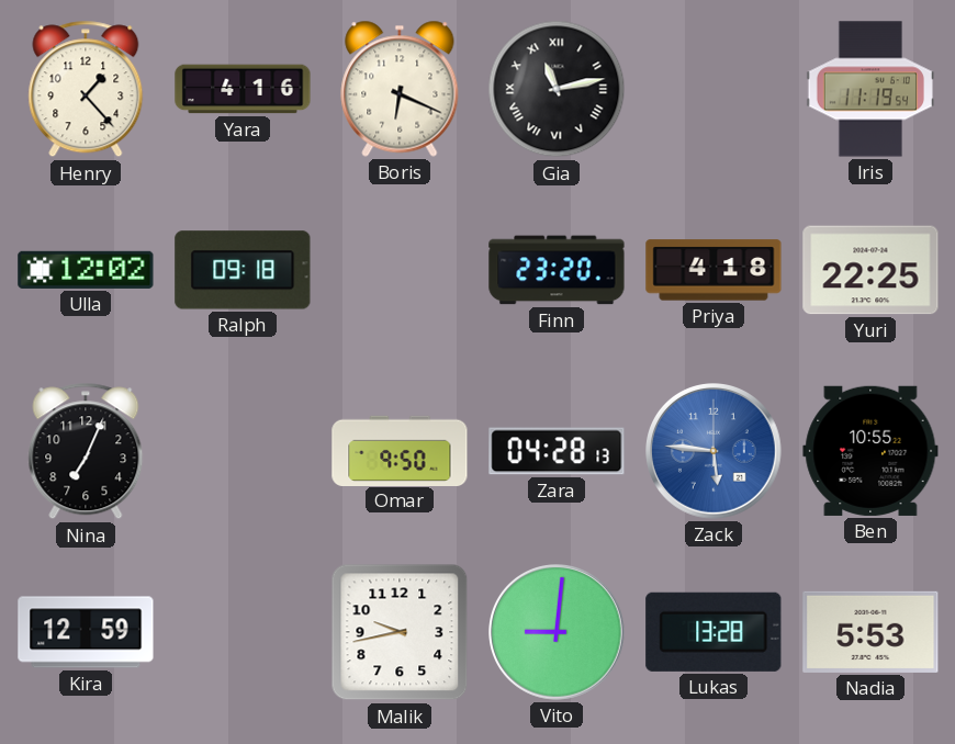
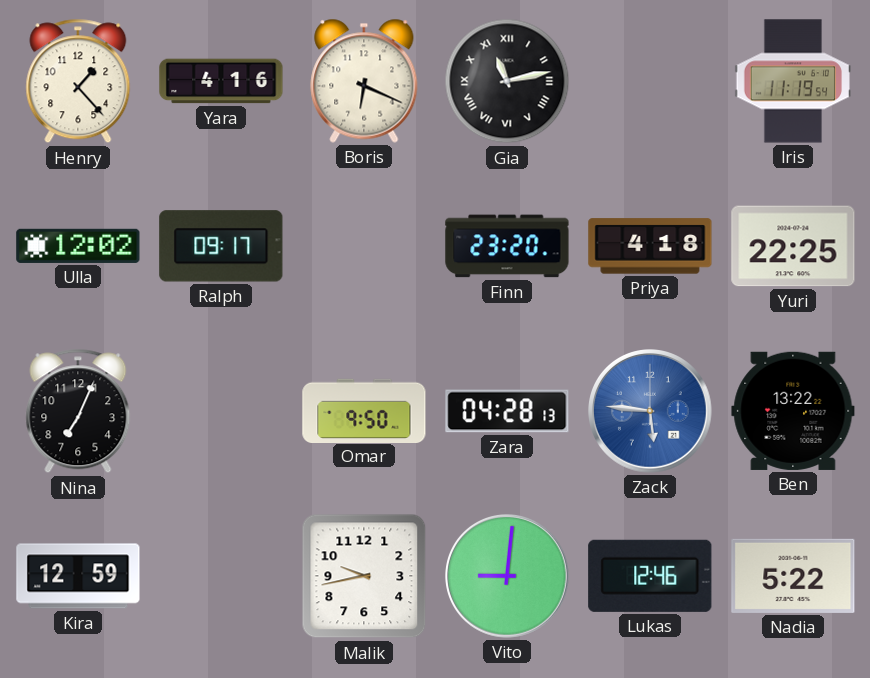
Ralph: 09:18 -> 09:17
Ben: 10:55 -> 13:22
Lukas: 13:28 -> 12:46
Nadia: 5:53 -> 5:22
